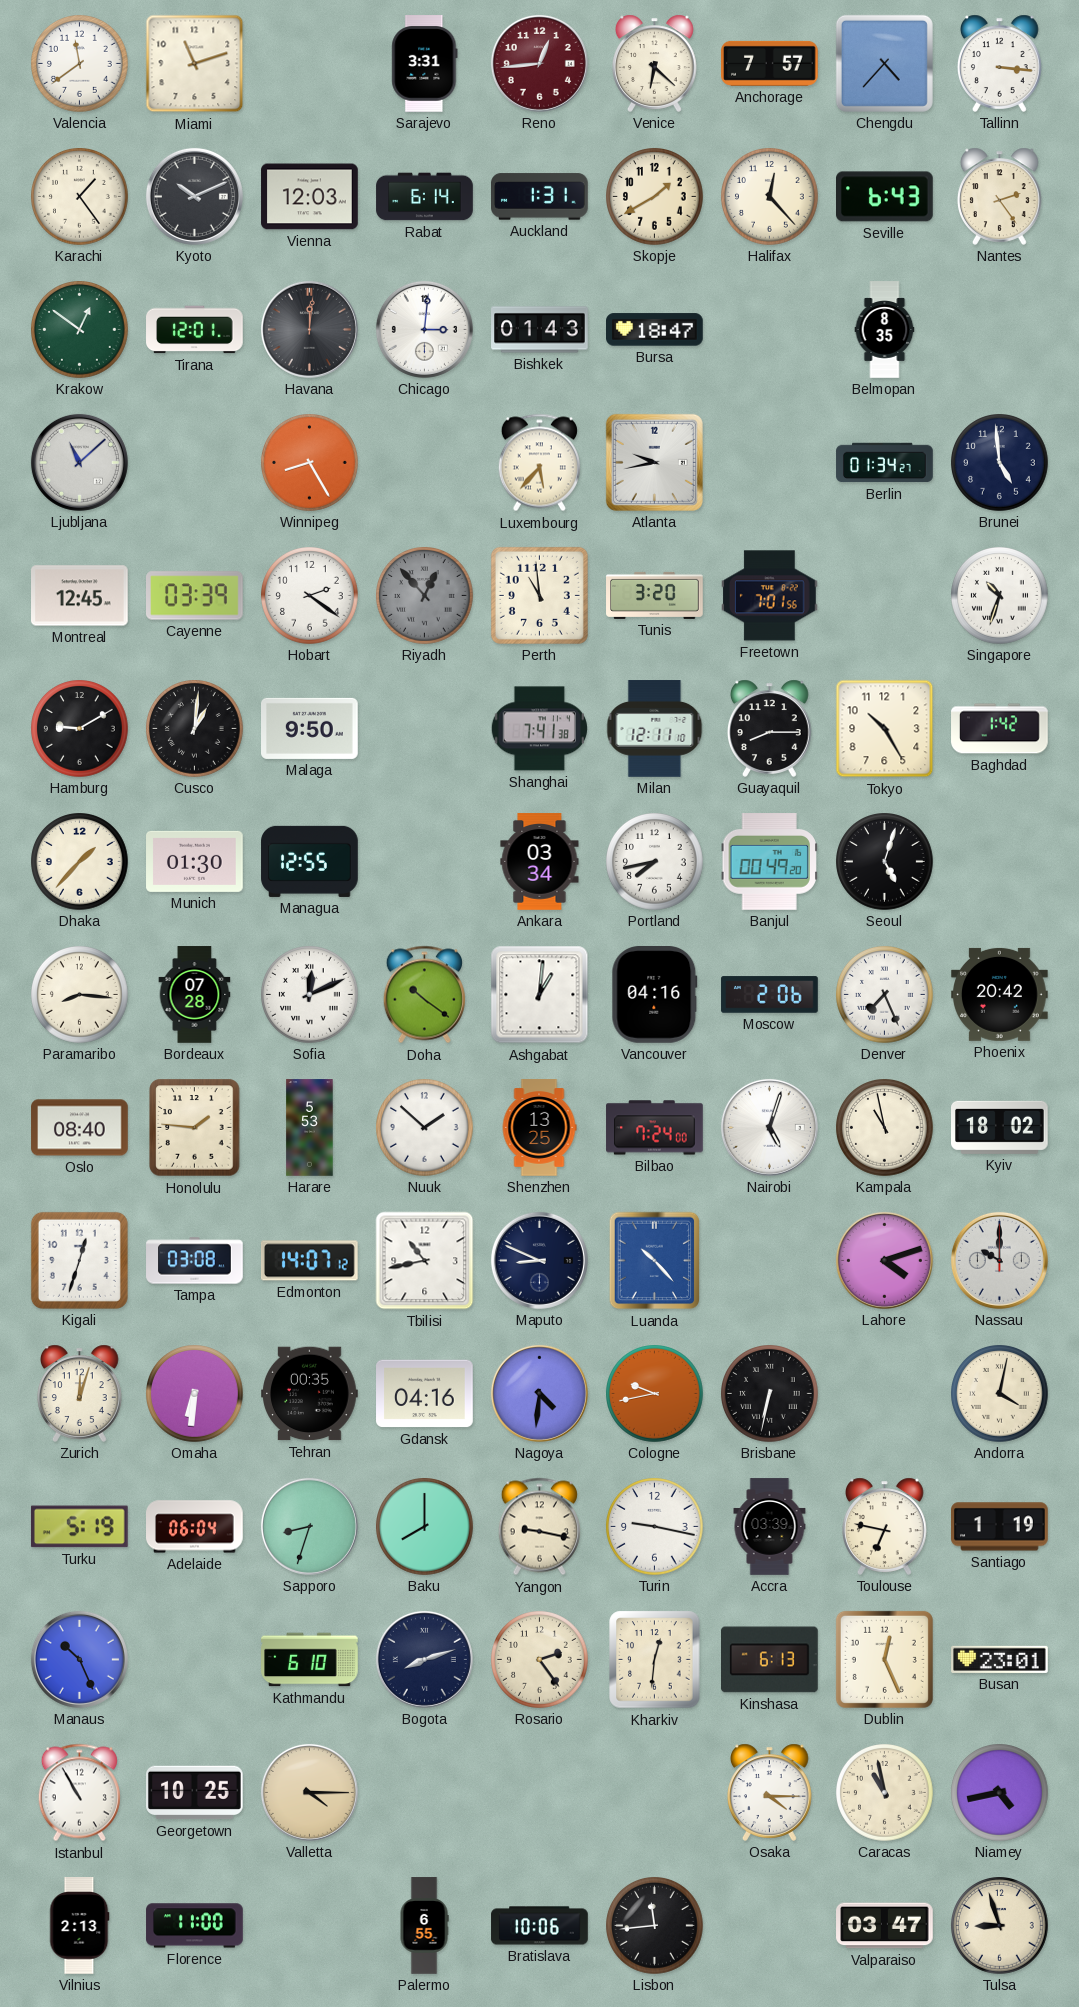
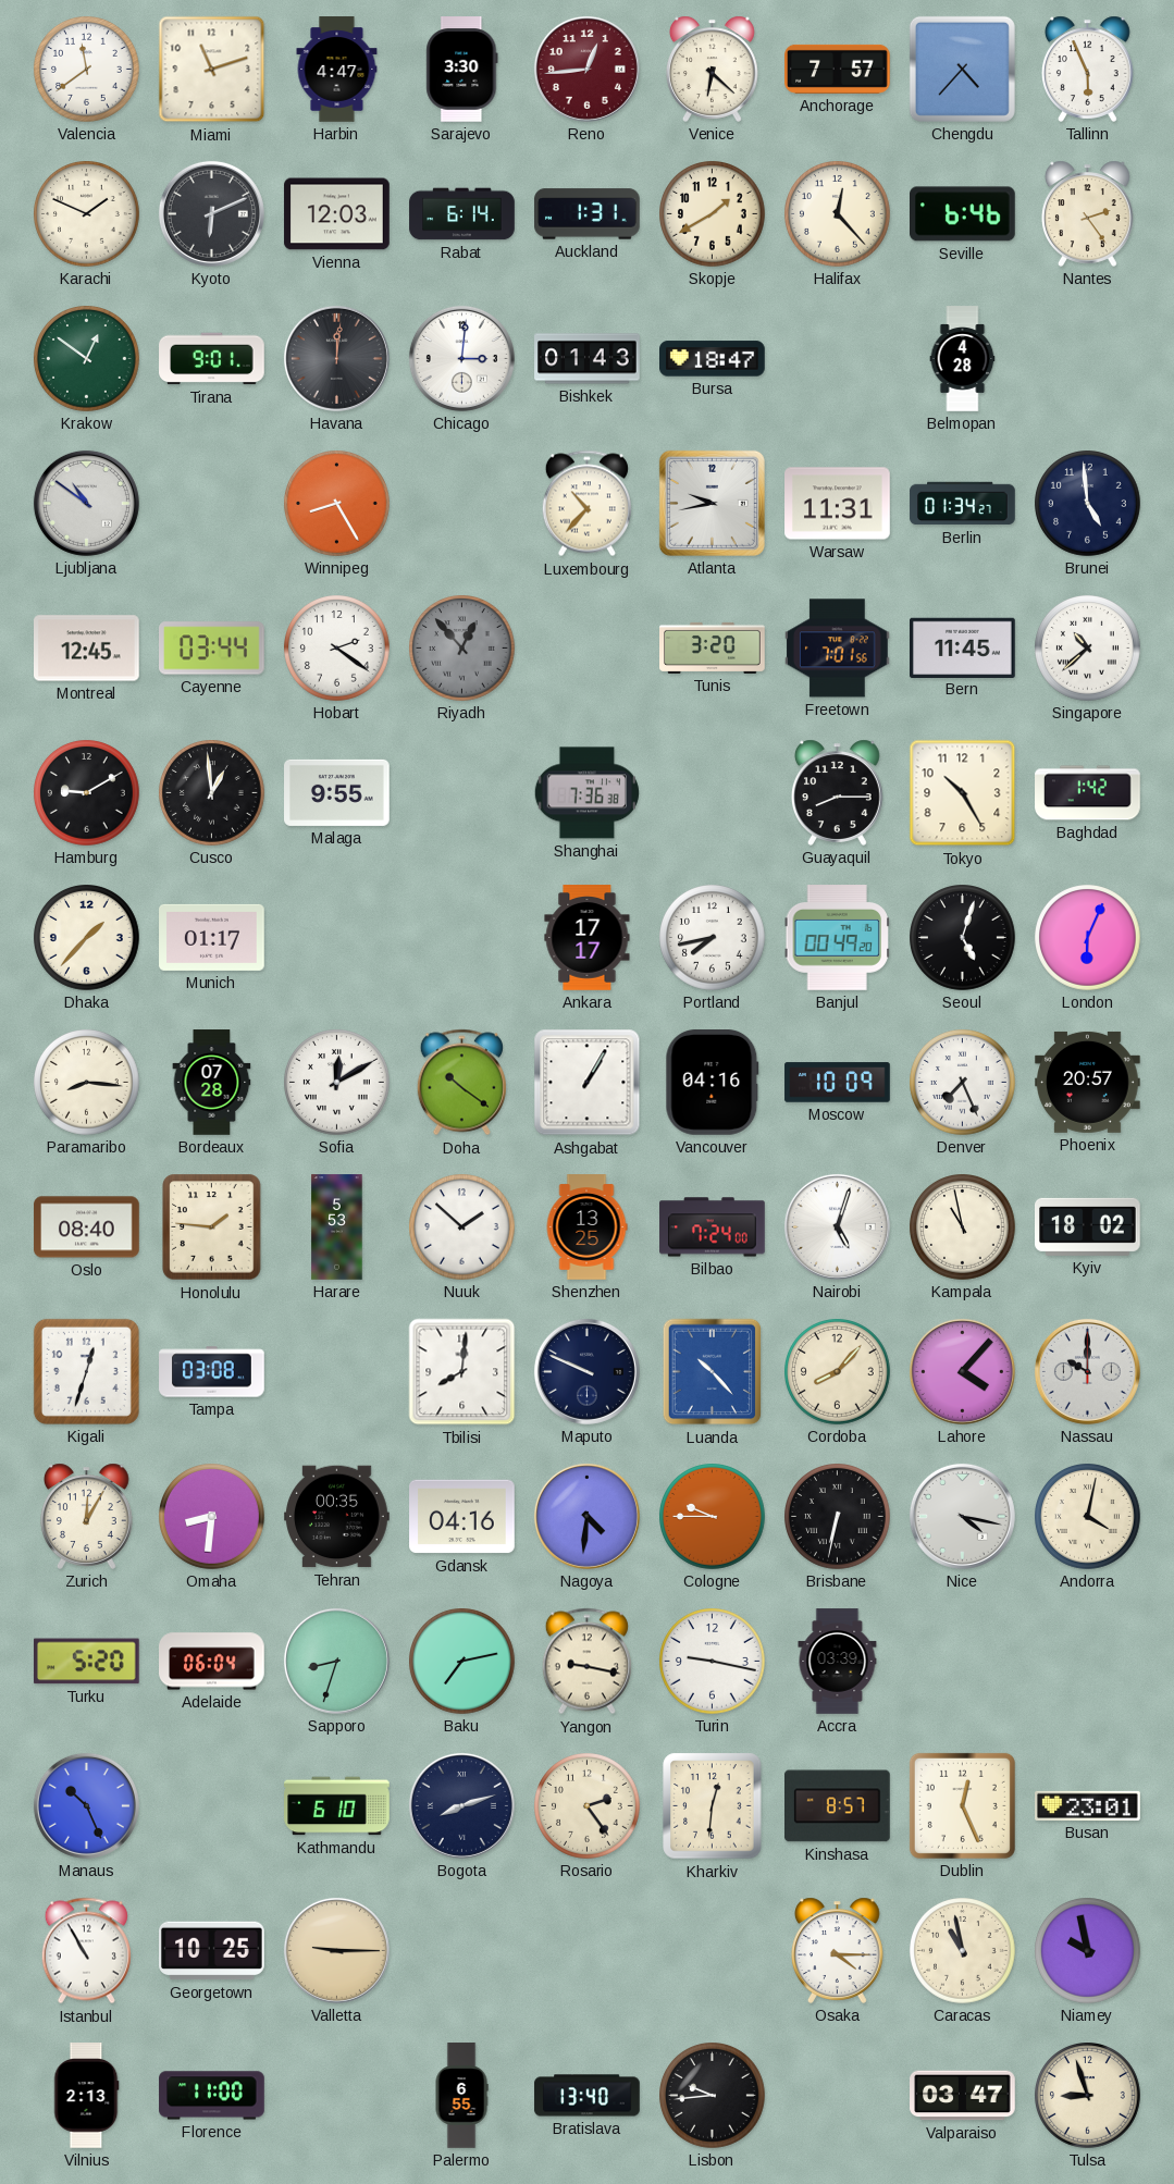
Harbin: none -> 4:47
Sarajevo: 3:31 -> 3:30
Tallinn: 3:16 -> 5:56
Karachi: 1:24 -> 1:49
Kyoto: 10:11 -> 6:11
Seville: 6:43 -> 6:46
Tirana: 12:01 -> 9:01
Belmopan: 8:35 -> 4:28
Ljubljana: 11:08 -> 10:51
Luxembourg: 5:37 -> 10:37
Warsaw: none -> 11:31
Cayenne: 03:39 -> 03:44
Perth: 10:59 -> none
Bern: none -> 11:45
Singapore: 10:33 -> 10:38
Cusco: 1:01 -> 12:59
Malaga: 9:50 -> 9:55
Shanghai: 7:41 -> 7:36
Milan: 12:11 -> none
Munich: 01:30 -> 01:17
Managua: 12:55 -> none
Ankara: 03:34 -> 17:17
London: none -> 6:04
Sofia: 12:11 -> 12:10
Ashgabat: 1:01 -> 1:05
Moscow: 2:06 -> 10:09
Phoenix: 20:42 -> 20:57
Edmonton: 14:07 -> none
Tbilisi: 10:43 -> 8:01
Maputo: 8:49 -> 9:49
Cordoba: none -> 8:07
Lahore: 4:12 -> 4:07
Zurich: 12:03 -> 12:05
Omaha: 6:31 -> 8:31
Cologne: 9:43 -> 9:45
Nice: none -> 4:17
Turku: 5:19 -> 5:20
Baku: 8:00 -> 7:13
Toulouse: 6:47 -> none
Santiago: 1:19 -> none
Kinshasa: 6:13 -> 8:57
Valletta: 4:15 -> 9:15
Niamey: 4:43 -> 9:58
Bratislava: 10:06 -> 13:40
Lisbon: 11:44 -> 9:44
